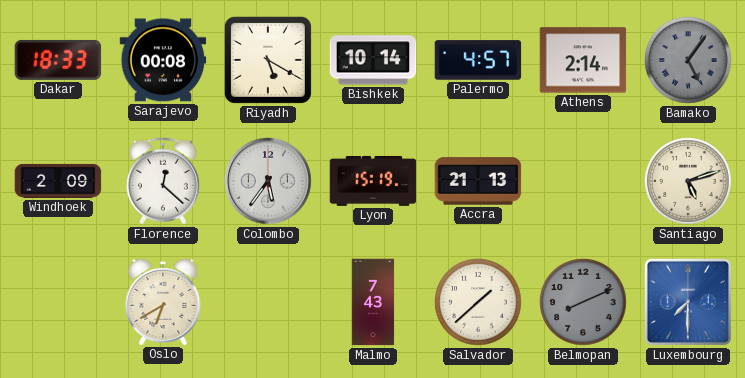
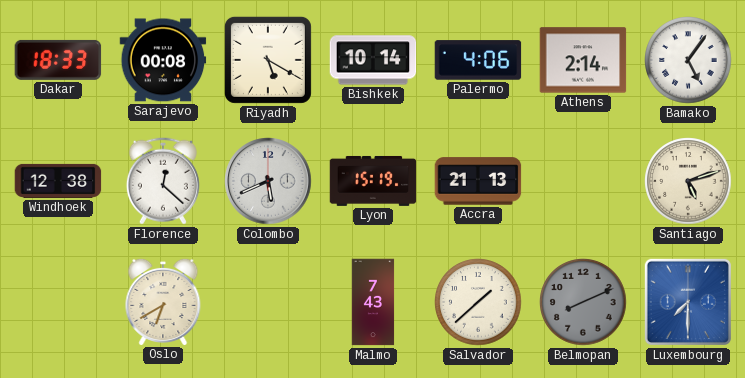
Palermo: 4:57 -> 4:06
Bamako dial: grey -> white
Windhoek: 2:09 -> 12:38
Colombo: 5:36 -> 5:41
